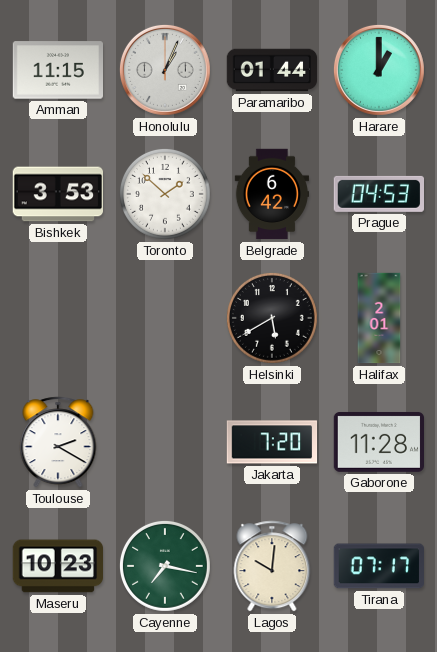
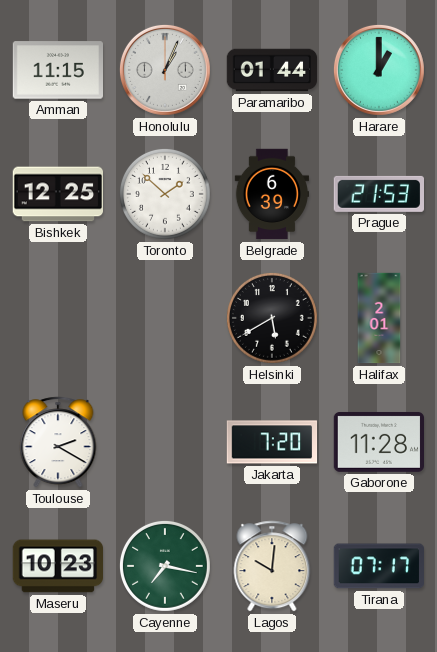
Bishkek: 3:53 -> 12:25
Belgrade: 6:42 -> 6:39
Prague: 04:53 -> 21:53
